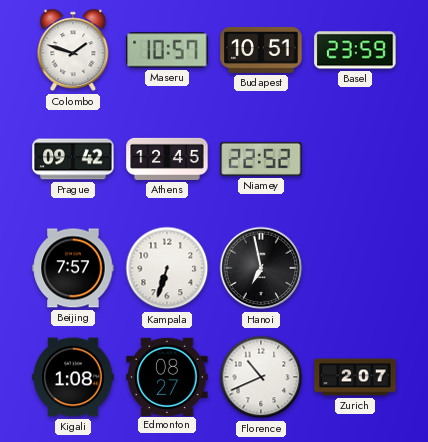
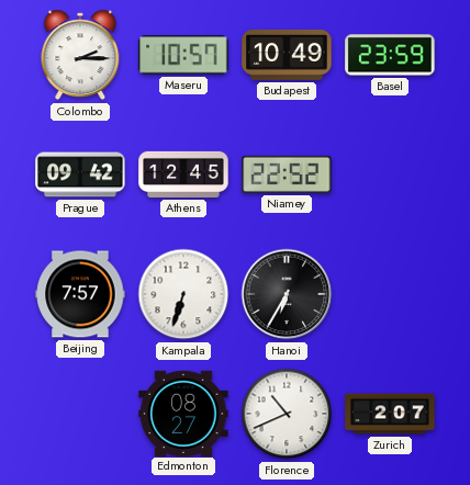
Colombo: 1:48 -> 2:15
Budapest: 10:51 -> 10:49
Hanoi: 6:58 -> 6:35
Kigali: 1:08 -> none
